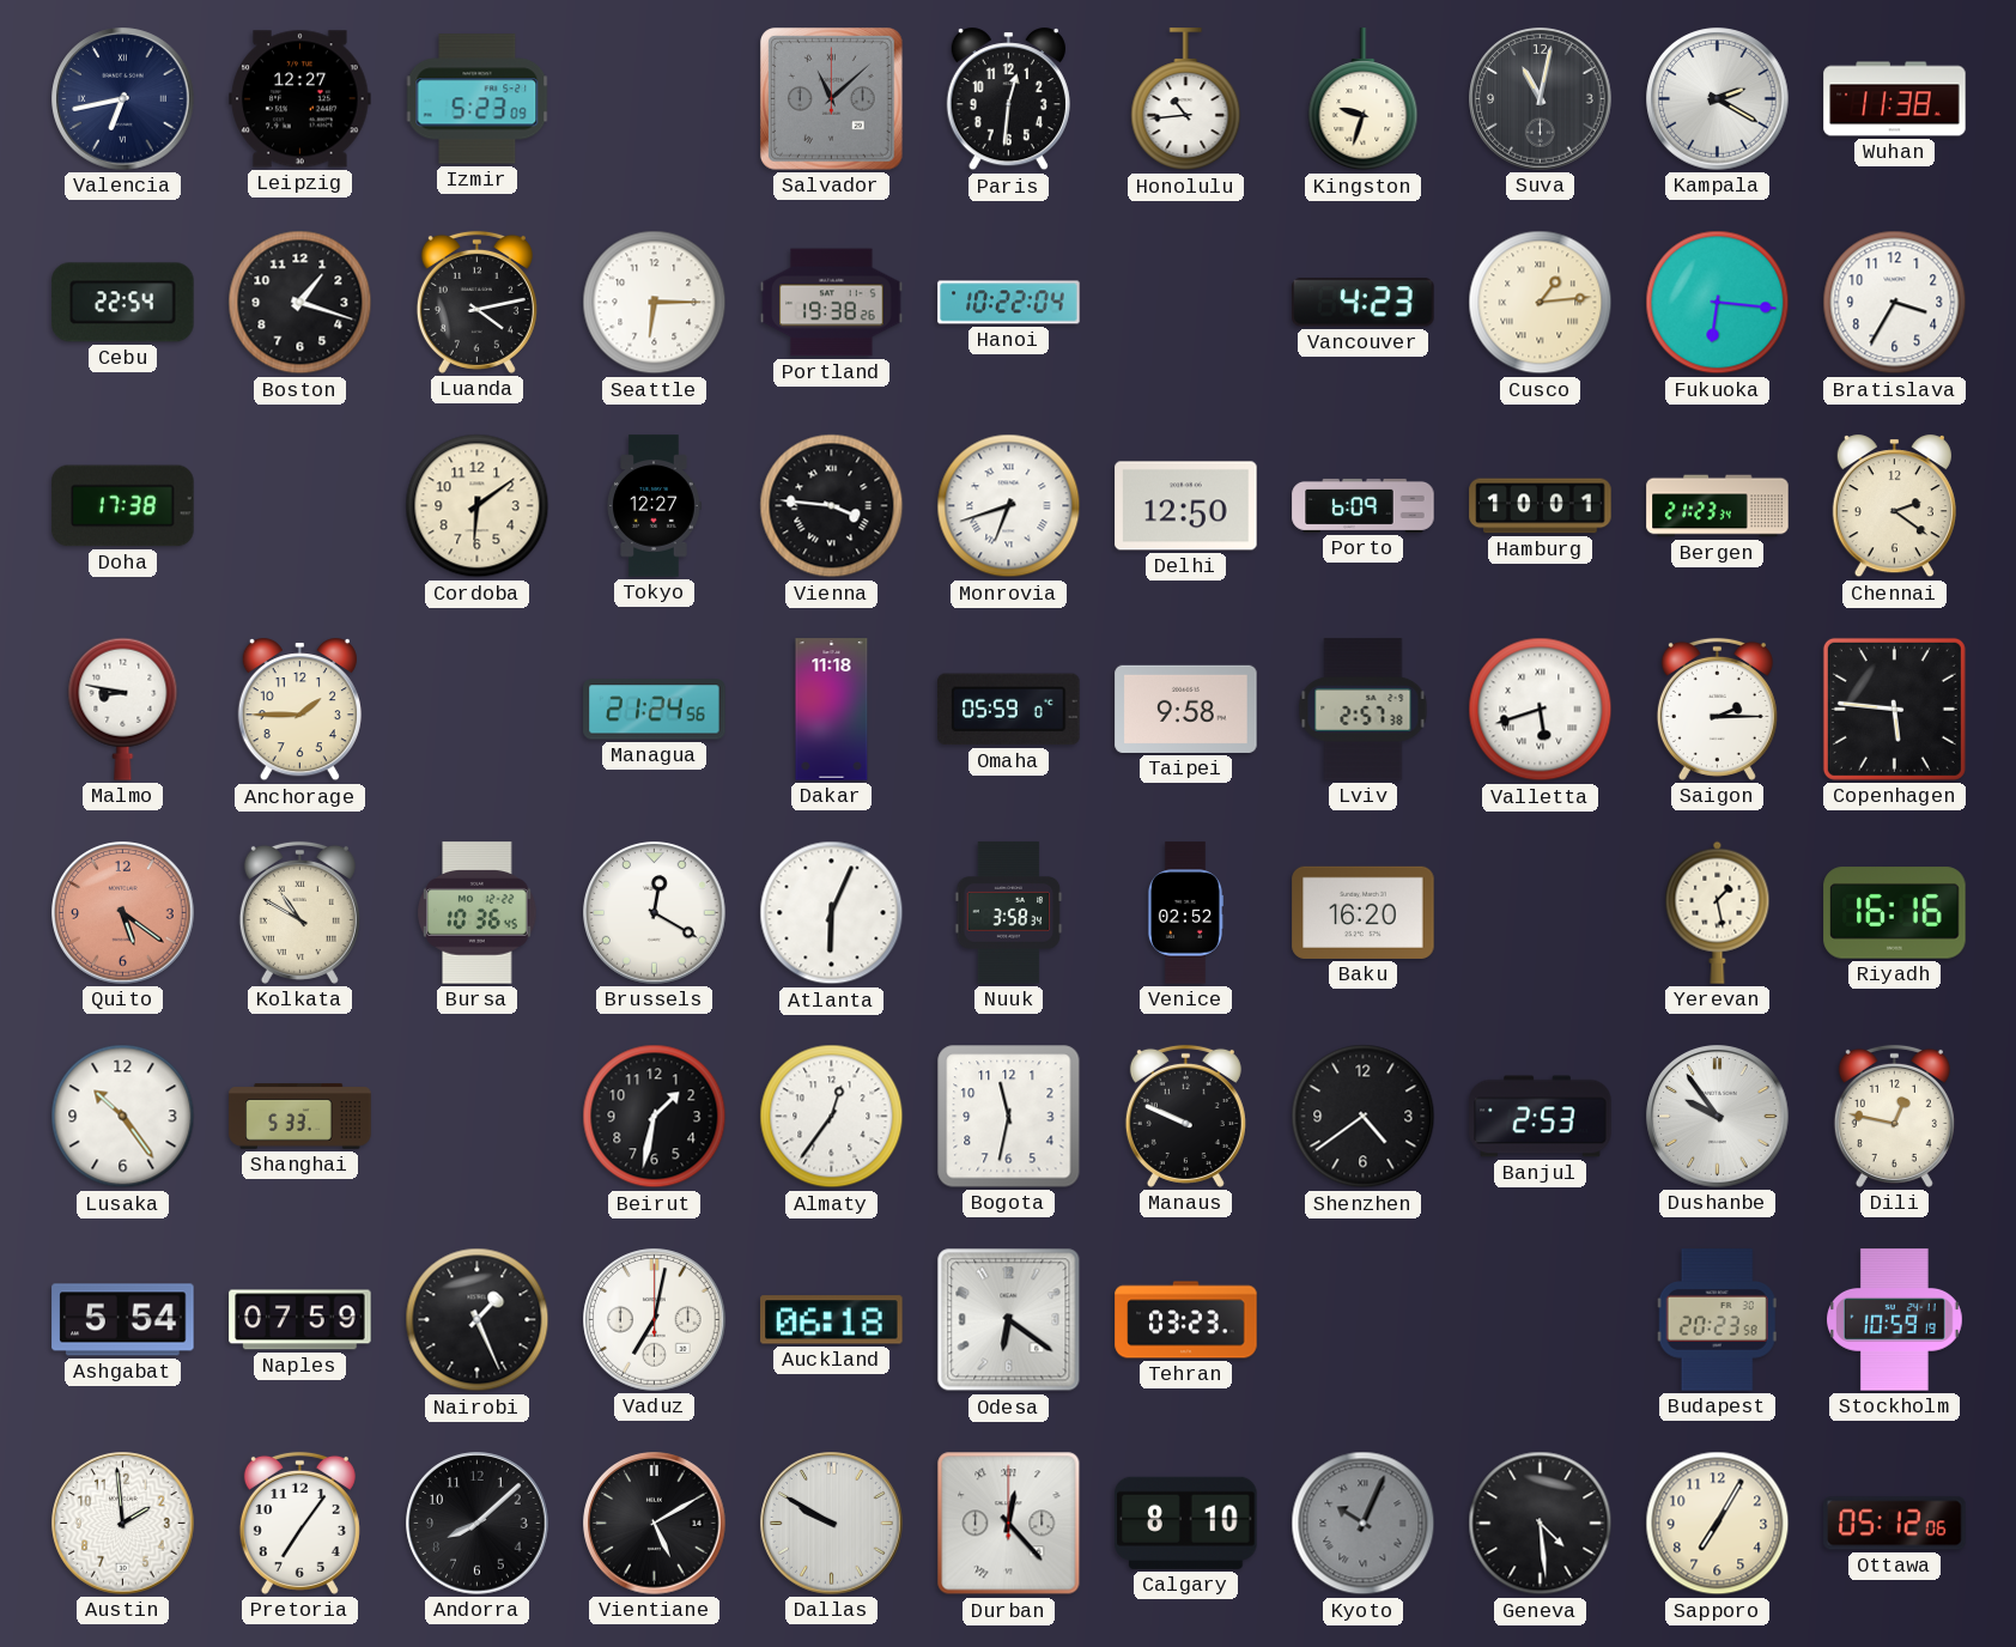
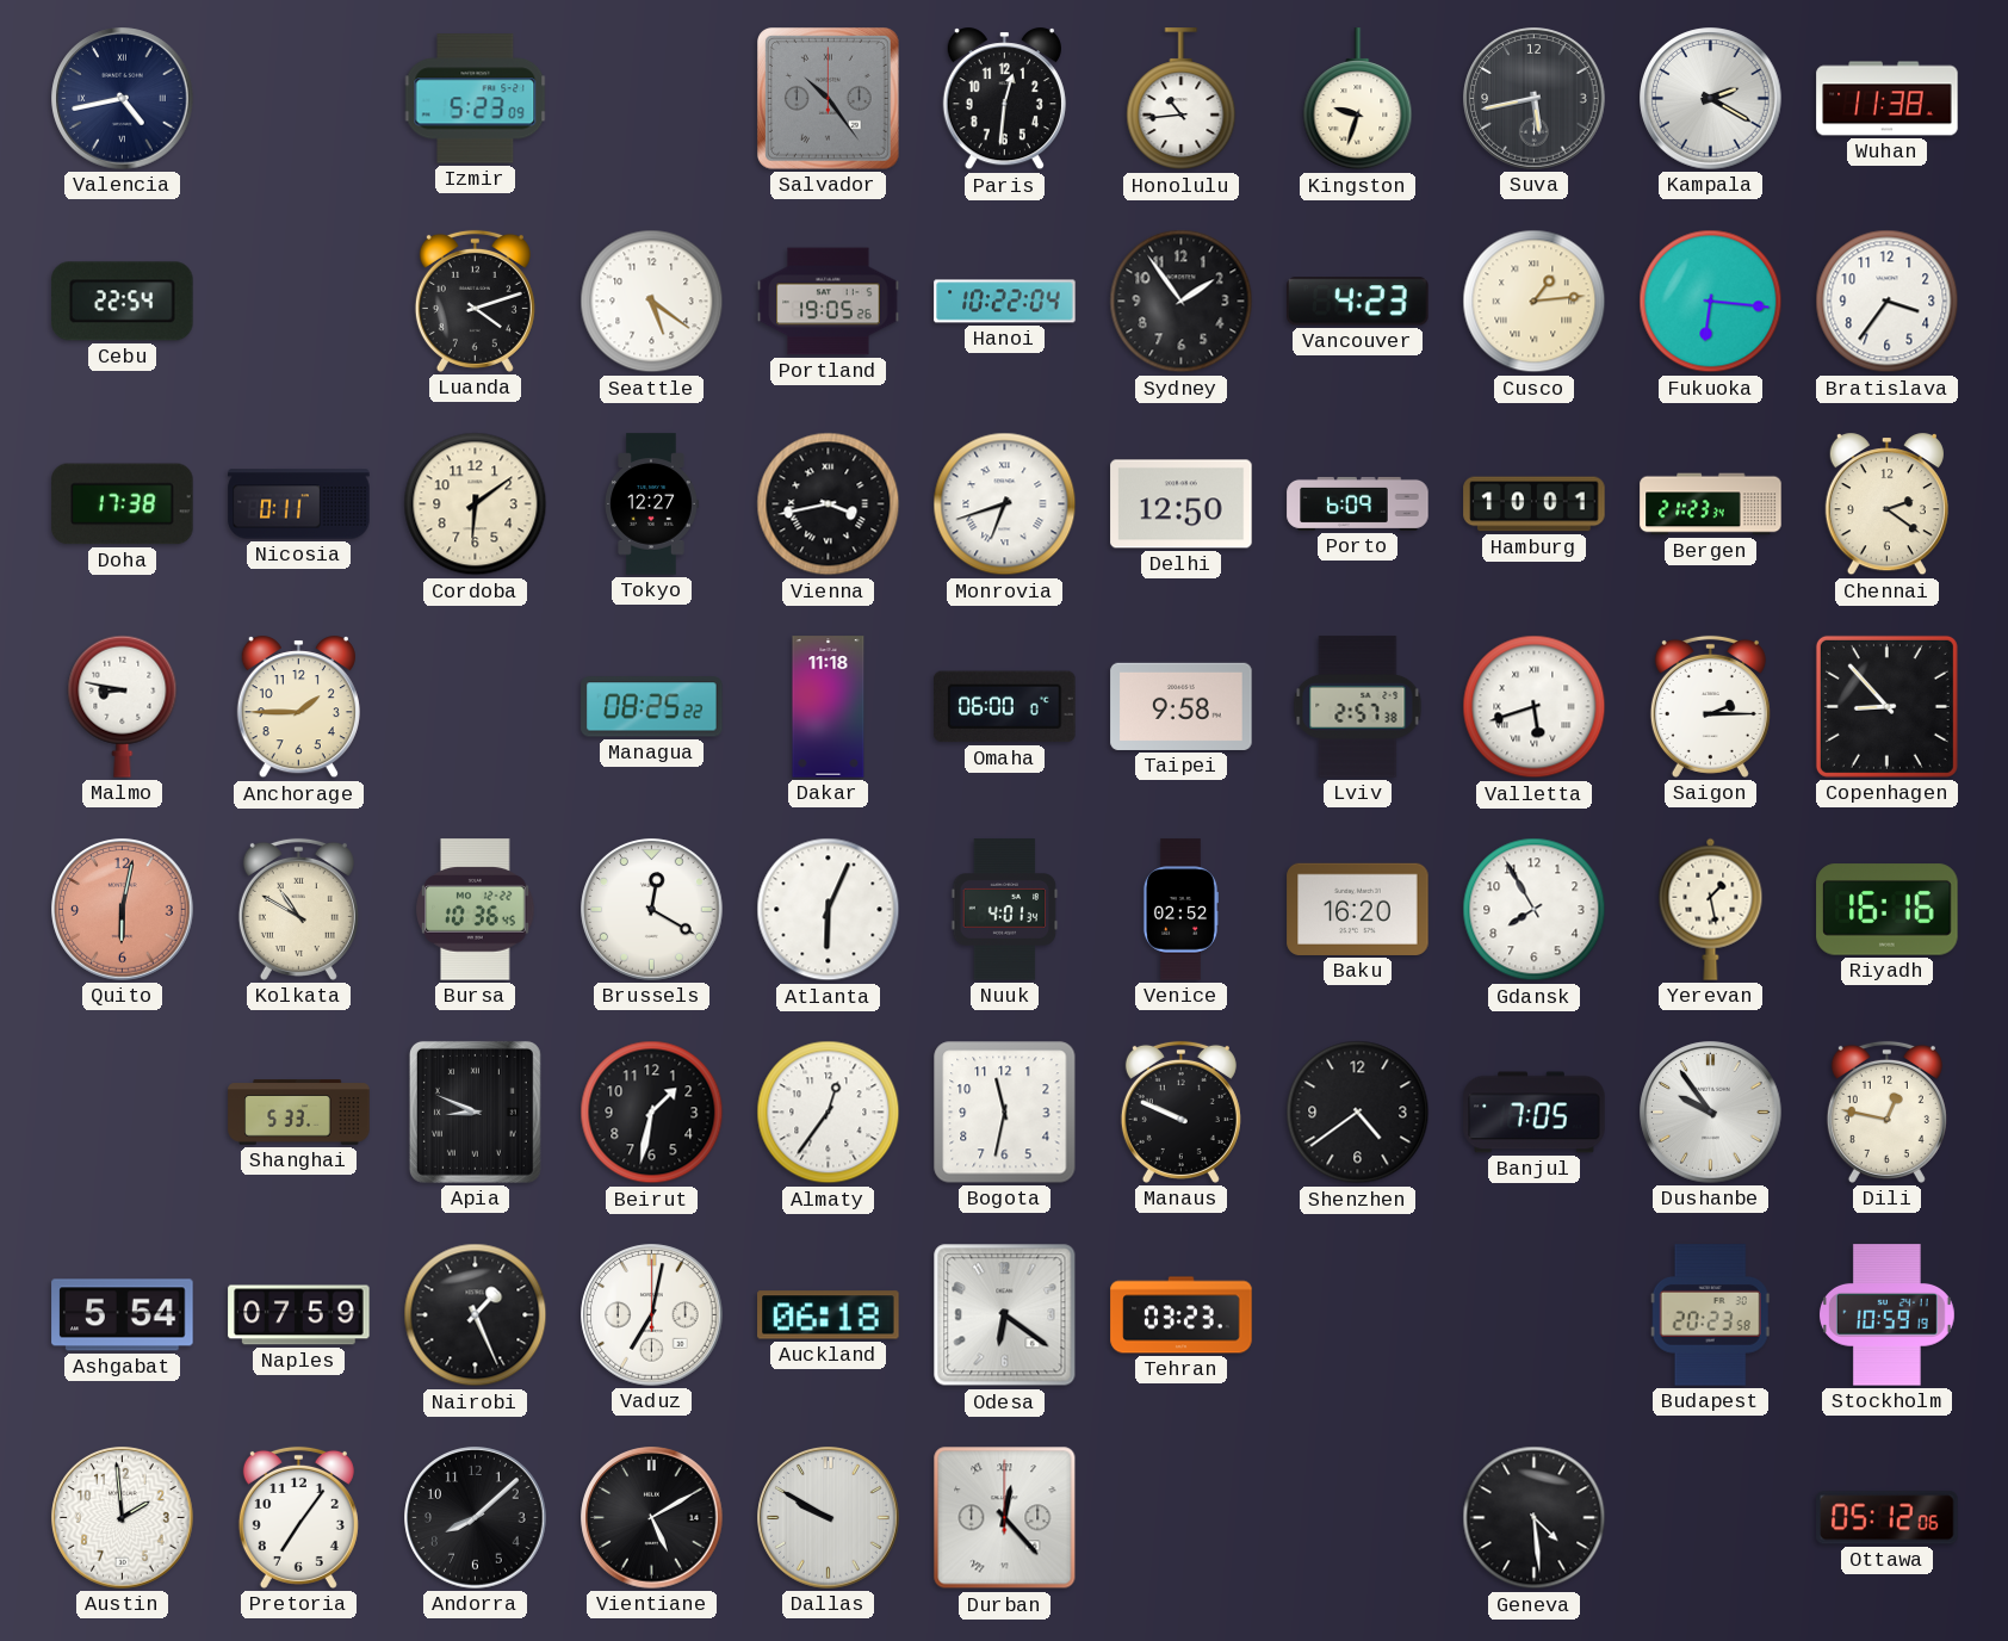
Valencia: 6:43 -> 4:43
Leipzig: 12:27 -> none
Salvador: 11:08 -> 10:24
Suva: 11:02 -> 5:43
Boston: 1:18 -> none
Luanda: 4:13 -> 4:12
Seattle: 6:15 -> 5:21
Portland: 19:38 -> 19:05
Sydney: none -> 1:54
Bratislava: 3:35 -> 3:36
Nicosia: none -> 0:11
Vienna: 3:46 -> 3:43
Managua: 21:24 -> 08:25
Omaha: 05:59 -> 06:00
Copenhagen: 5:46 -> 8:53
Quito: 5:21 -> 6:02
Nuuk: 3:58 -> 4:01
Gdansk: none -> 7:55
Lusaka: 10:24 -> none
Apia: none -> 8:49
Banjul: 2:53 -> 7:05
Calgary: 8:10 -> none
Kyoto: 10:04 -> none
Sapporo: 7:05 -> none
